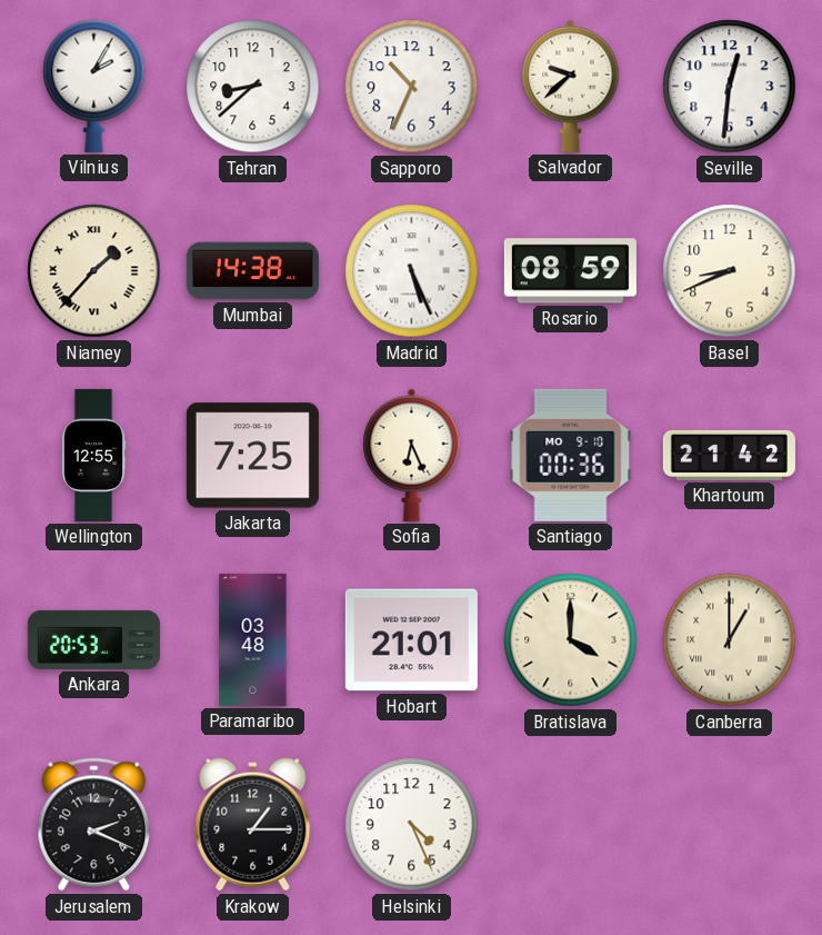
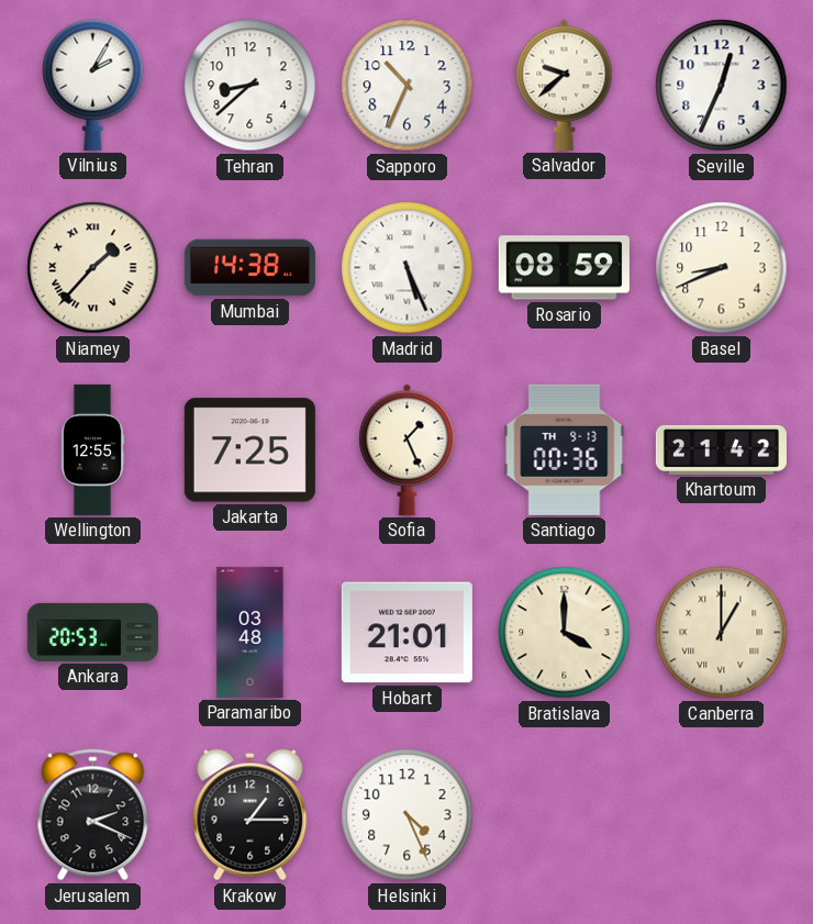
Seville: 12:31 -> 12:34
Sofia: 6:26 -> 1:26
Santiago date: MO 9-10 -> TH 9-13
